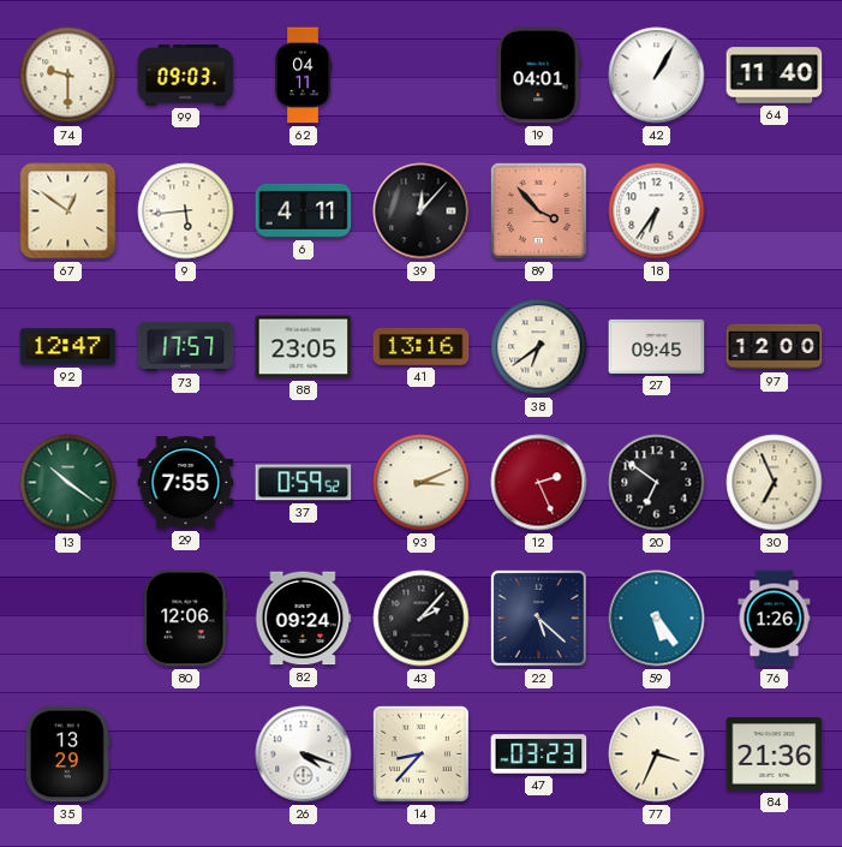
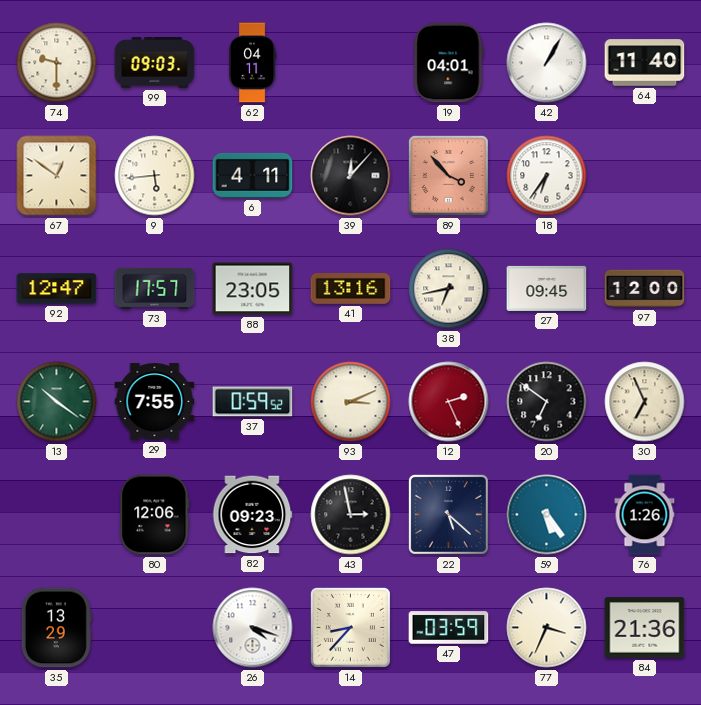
38: 6:39 -> 6:43
82: 09:24 -> 09:23
43: 2:07 -> 2:58
47: 03:23 -> 03:59
